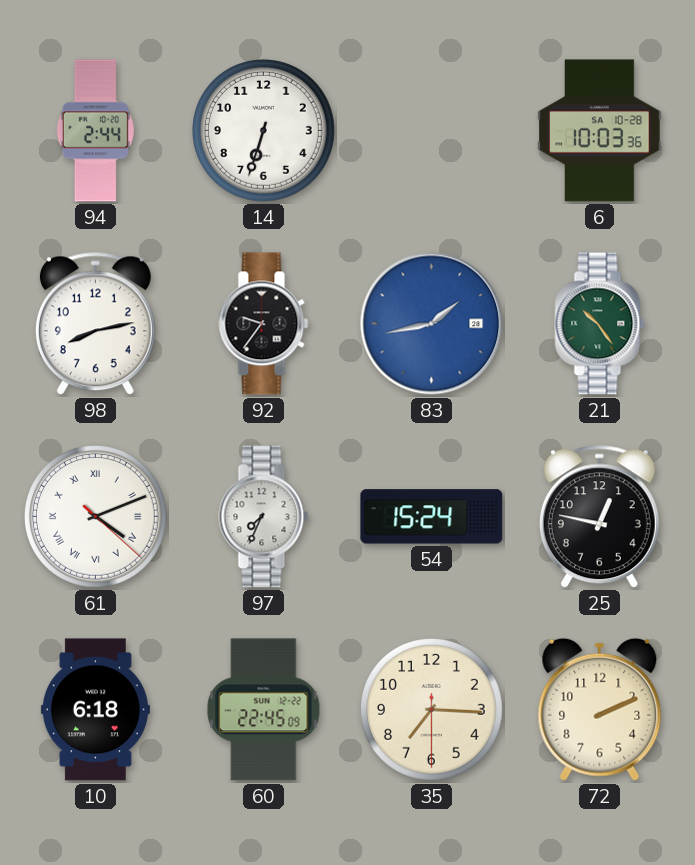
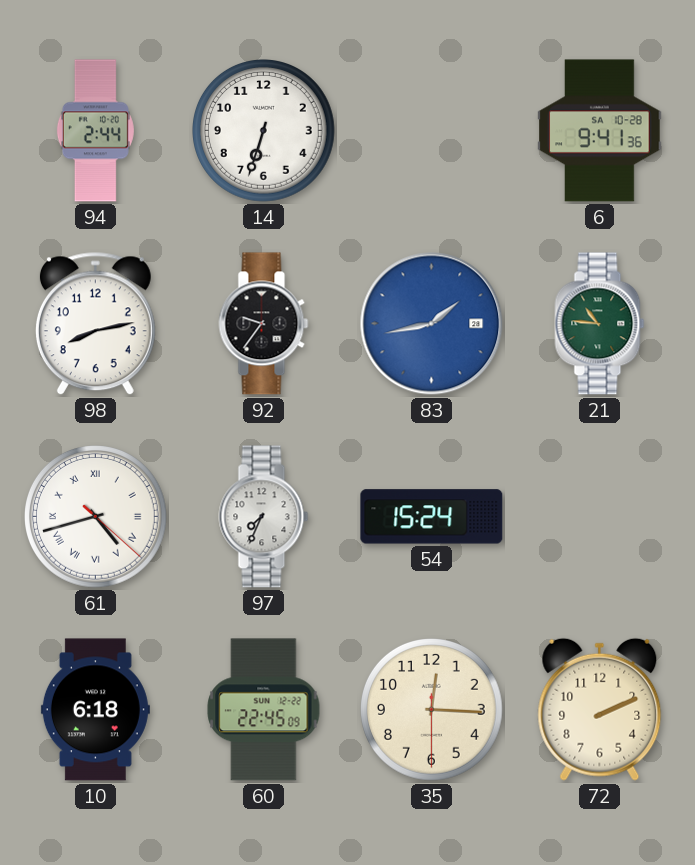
6: 10:03 -> 9:41
21: 10:24 -> 10:46
61: 4:11 -> 4:42
25: 12:47 -> none
35: 7:15 -> 12:15
